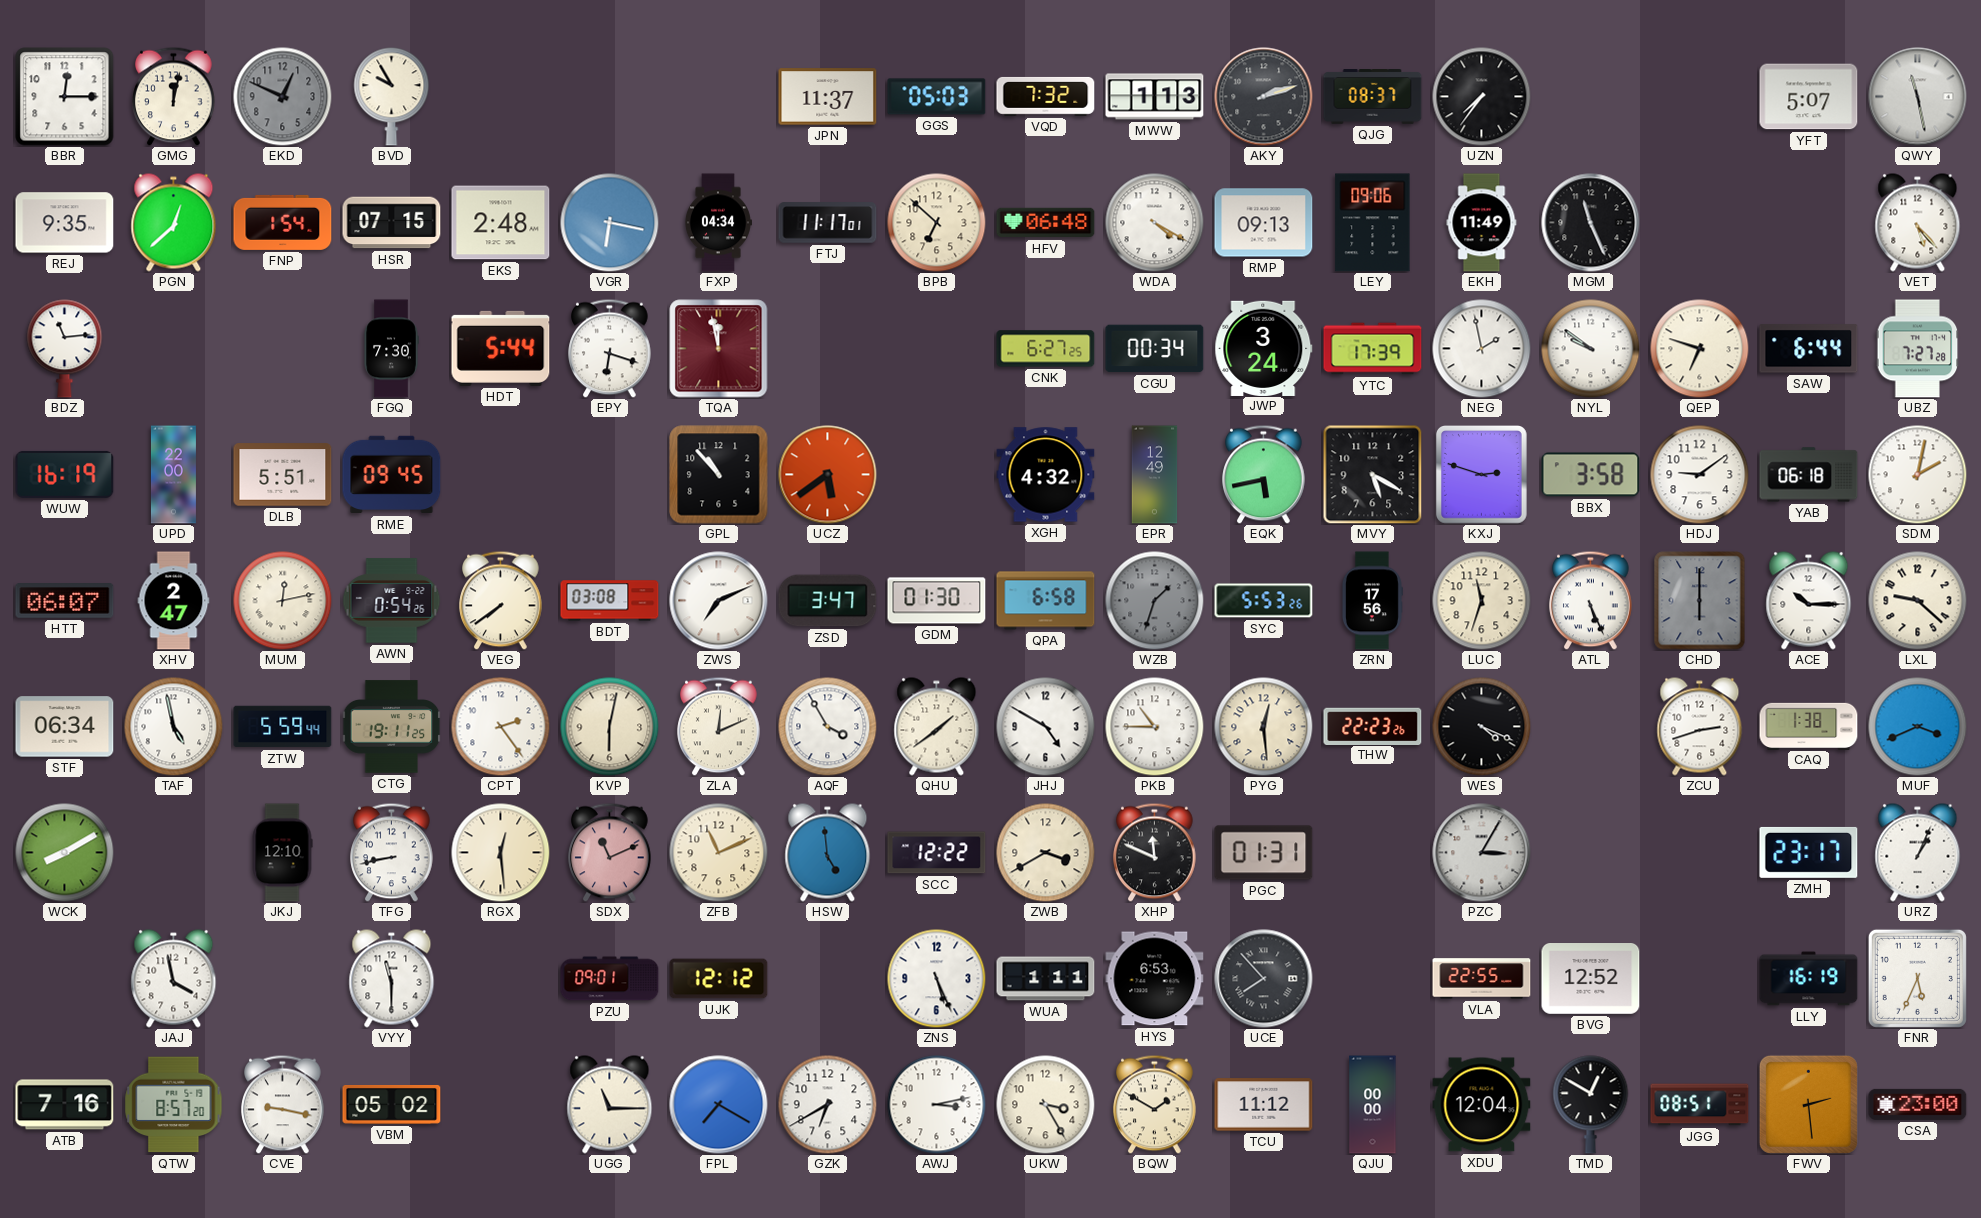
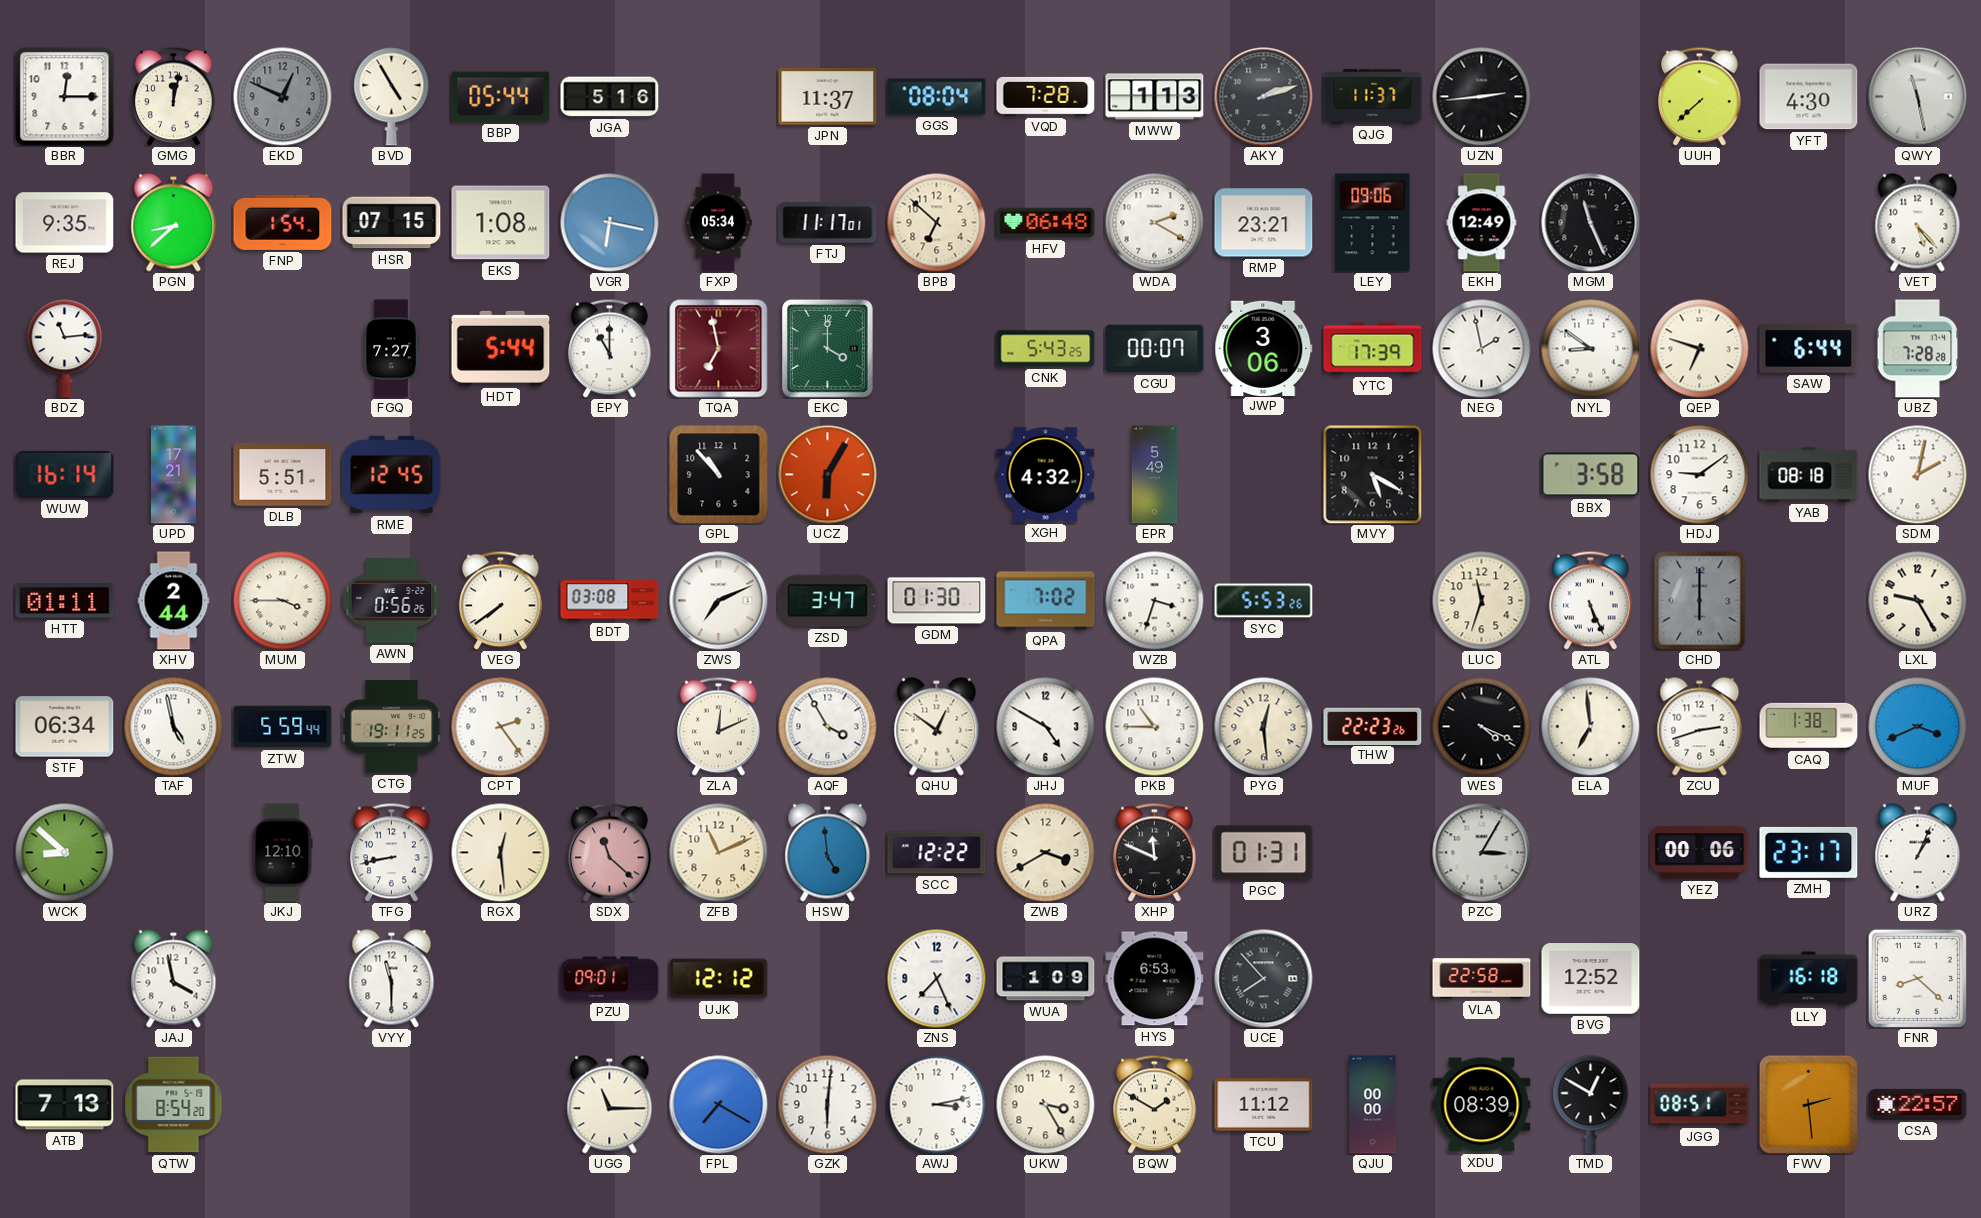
BVD: 9:55 -> 4:55
BBP: none -> 05:44
JGA: none -> 5:16
GGS: 05:03 -> 08:04
VQD: 7:32 -> 7:28
QJG: 08:37 -> 11:37
UZN: 7:36 -> 2:44
UUH: none -> 7:38
YFT: 5:07 -> 4:30
PGN: 12:38 -> 8:38
EKS: 2:48 -> 1:08
FXP: 04:34 -> 05:34
WDA: 4:20 -> 2:20
RMP: 09:13 -> 23:21
EKH: 11:49 -> 12:49
FGQ: 7:30 -> 7:27
EPY: 6:18 -> 11:00
TQA: 11:58 -> 6:58
EKC: none -> 4:00
CNK: 6:27 -> 5:43
CGU: 00:34 -> 00:07
JWP: 3:24 -> 3:06
NYL: 9:51 -> 8:51
UBZ: 7:27 -> 7:28
WUW: 16:19 -> 16:14
UPD: 22:00 -> 17:21
RME: 09:45 -> 12:45
UCZ: 5:39 -> 6:05
EPR: 12:49 -> 5:49
EQK: 5:43 -> none
KXJ: 2:48 -> none
YAB: 06:18 -> 08:18
HTT: 06:07 -> 01:11
XHV: 2:47 -> 2:44
MUM: 12:13 -> 3:45
AWN: 0:54 -> 0:56
QPA: 6:58 -> 7:02
WZB: 1:33 -> 3:33
WZB dial: grey -> white
ZRN: 17:56 -> none
ACE: 10:15 -> none
LXL: 9:22 -> 9:25
KVP: 6:02 -> none
QHU: 1:39 -> 12:51
ELA: none -> 6:59
WCK: 8:10 -> 8:52
SDX: 11:11 -> 11:22
YEZ: none -> 00:06
ZNS: 5:26 -> 7:26
WUA: 1:11 -> 1:09
VLA: 22:55 -> 22:58
LLY: 16:19 -> 16:18
FNR: 5:34 -> 8:22
ATB: 7:16 -> 7:13
QTW: 8:57 -> 8:54
CVE: 9:17 -> none
VBM: 05:02 -> none
GZK: 6:40 -> 6:01
XDU: 12:04 -> 08:39
CSA: 23:00 -> 22:57
